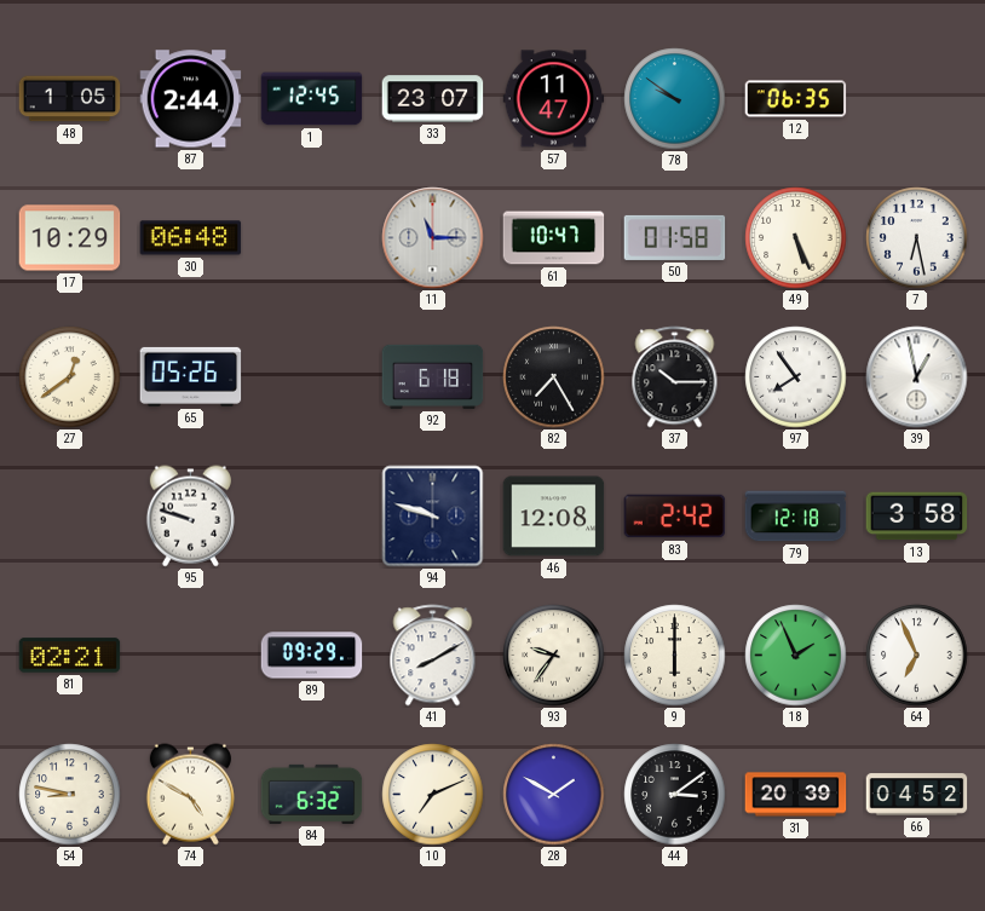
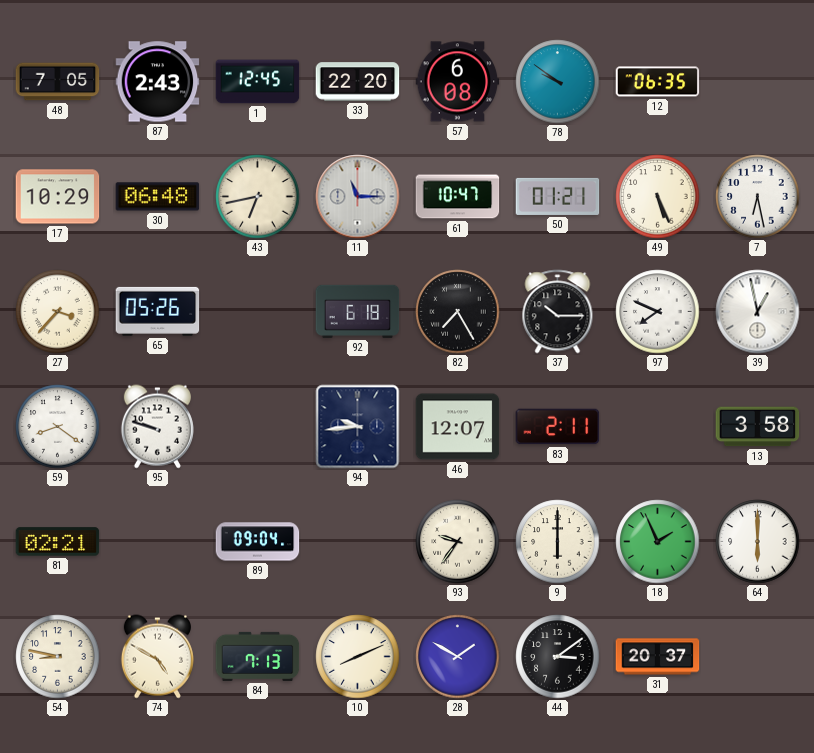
48: 1:05 -> 7:05
87: 2:44 -> 2:43
33: 23:07 -> 22:20
57: 11:47 -> 6:08
43: none -> 6:43
50: 01:58 -> 01:21
27: 12:39 -> 3:37
97: 7:54 -> 7:49
59: none -> 8:21
94: 9:48 -> 9:44
46: 12:08 -> 12:07
83: 2:42 -> 2:11
79: 12:18 -> none
89: 09:29 -> 09:04
41: 8:10 -> none
64: 6:56 -> 6:00
84: 6:32 -> 7:13
10: 7:11 -> 8:11
31: 20:39 -> 20:37
66: 04:52 -> none
